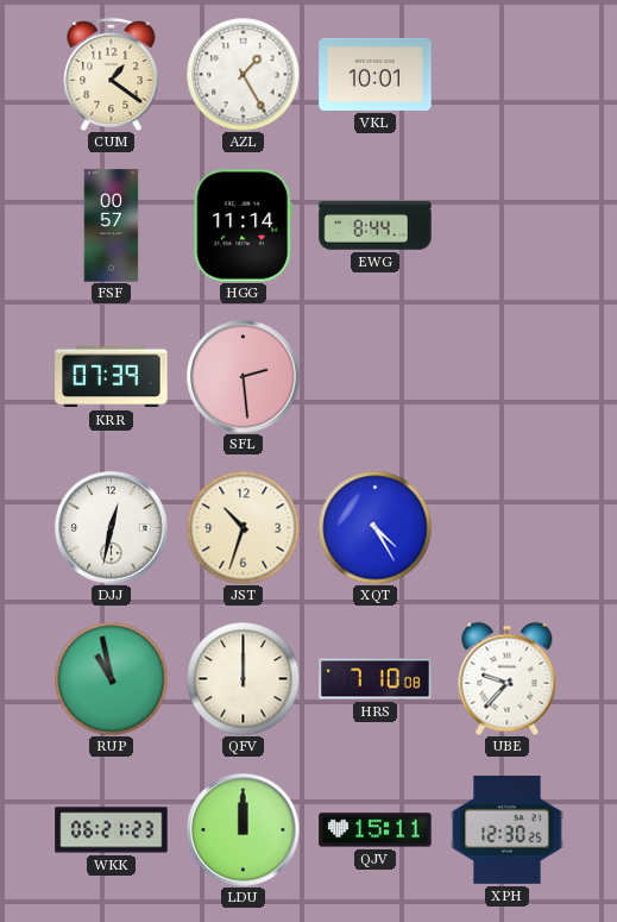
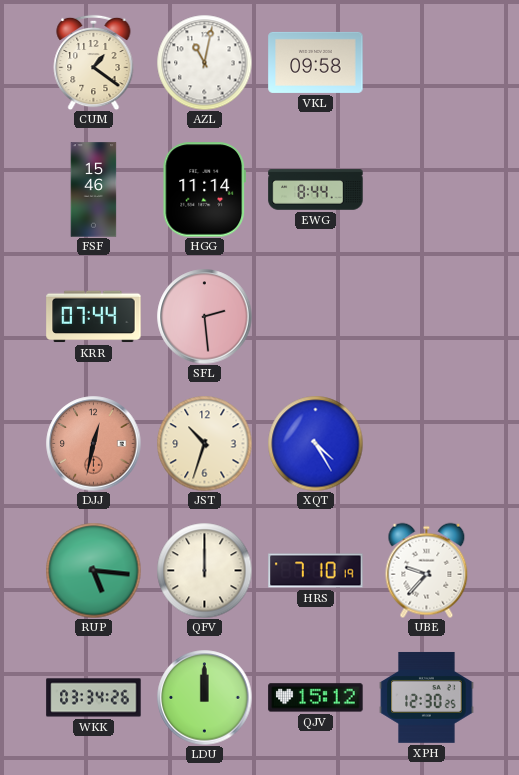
AZL: 1:25 -> 11:02
VKL: 10:01 -> 09:58
FSF: 00:57 -> 15:46
KRR: 07:39 -> 07:44
DJJ dial: white -> salmon
RUP: 10:58 -> 5:16
HRS: 7:10:08 -> 7:10:19
WKK: 06:21 -> 03:34
QJV: 15:11 -> 15:12
